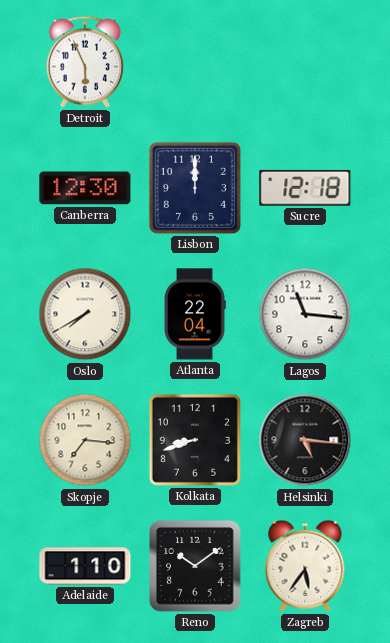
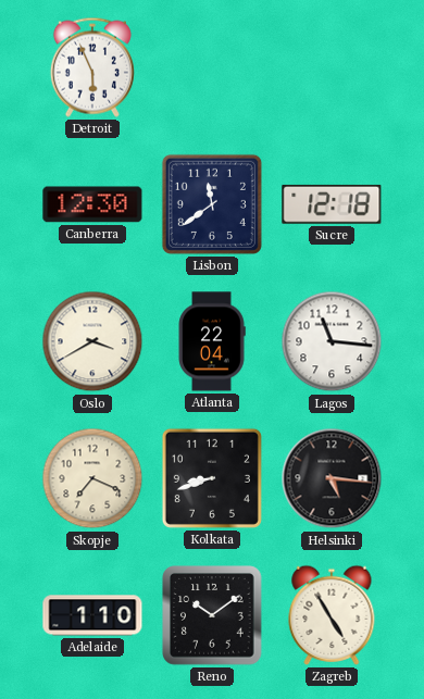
Lisbon: 12:00 -> 11:39
Oslo: 7:40 -> 3:40
Skopje: 7:16 -> 7:19
Zagreb: 5:36 -> 4:55
